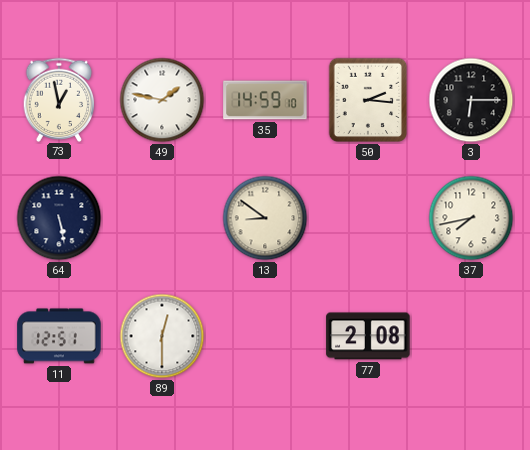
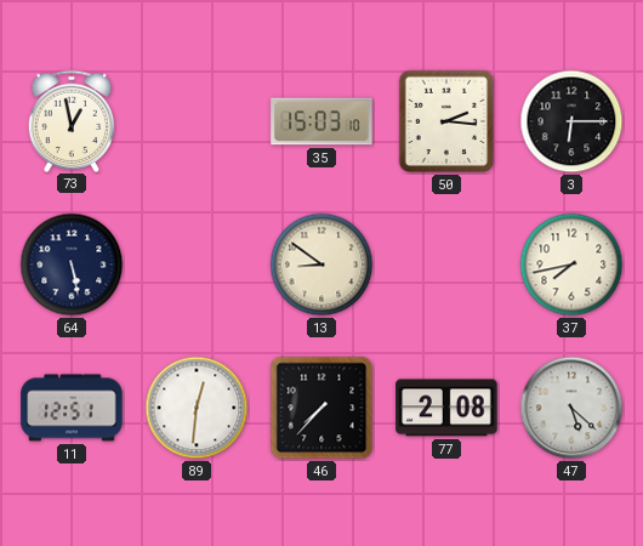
49: 1:47 -> none
35: 14:59 -> 15:03
89: 12:30 -> 12:31
46: none -> 7:37
47: none -> 5:22
